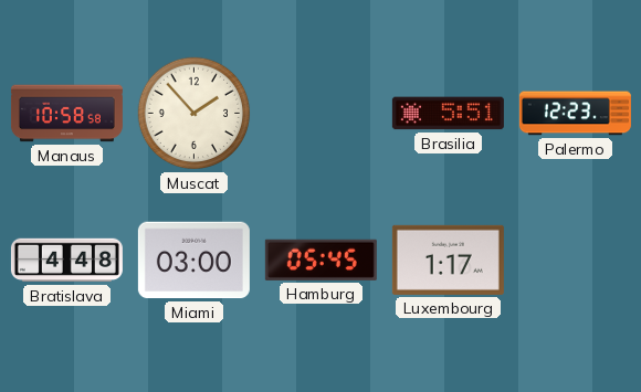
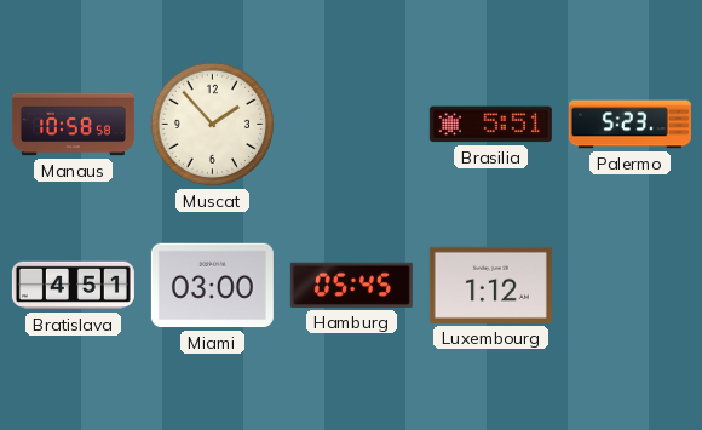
Palermo: 12:23 -> 5:23
Bratislava: 4:48 -> 4:51
Luxembourg: 1:17 -> 1:12
